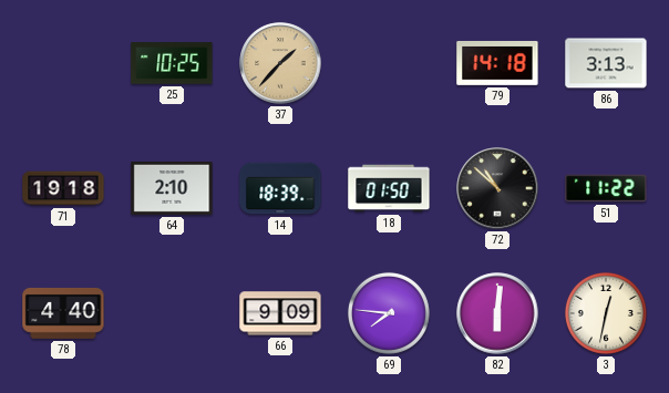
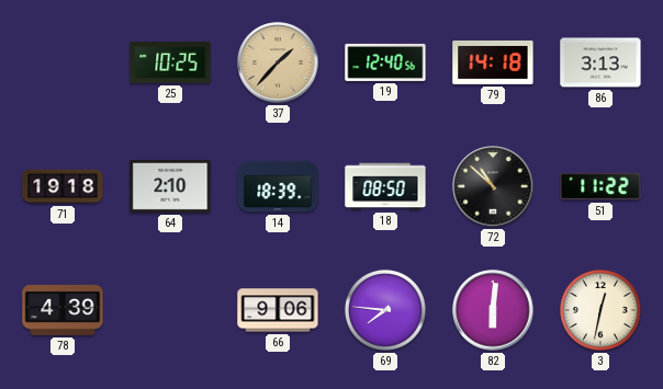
19: none -> 12:40
18: 01:50 -> 08:50
78: 4:40 -> 4:39
66: 9:09 -> 9:06
